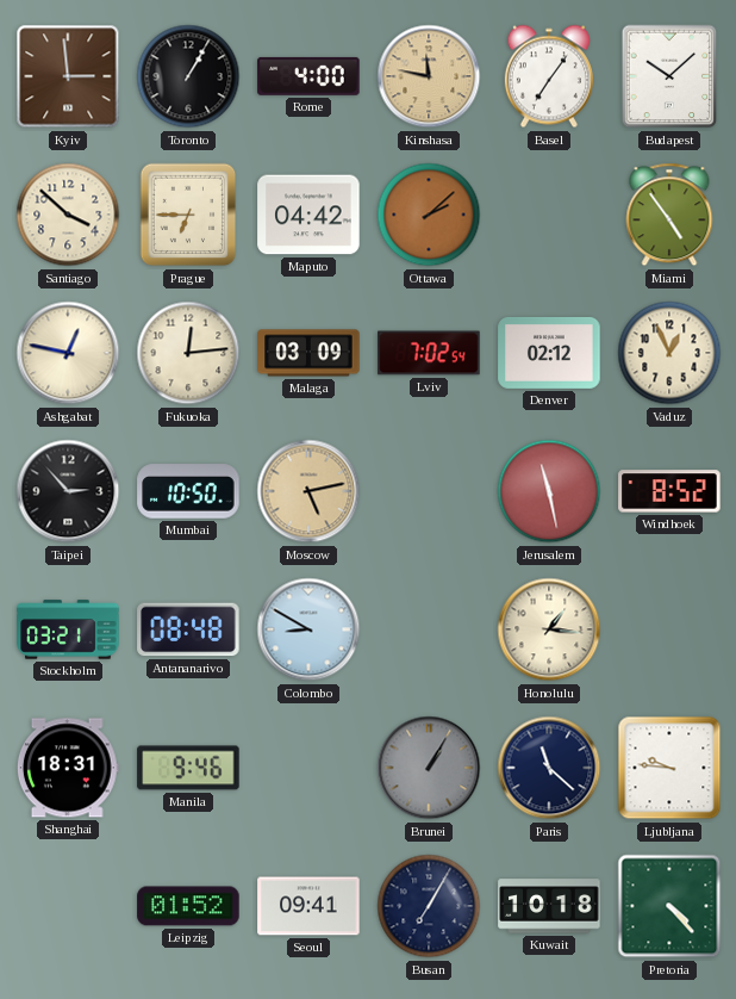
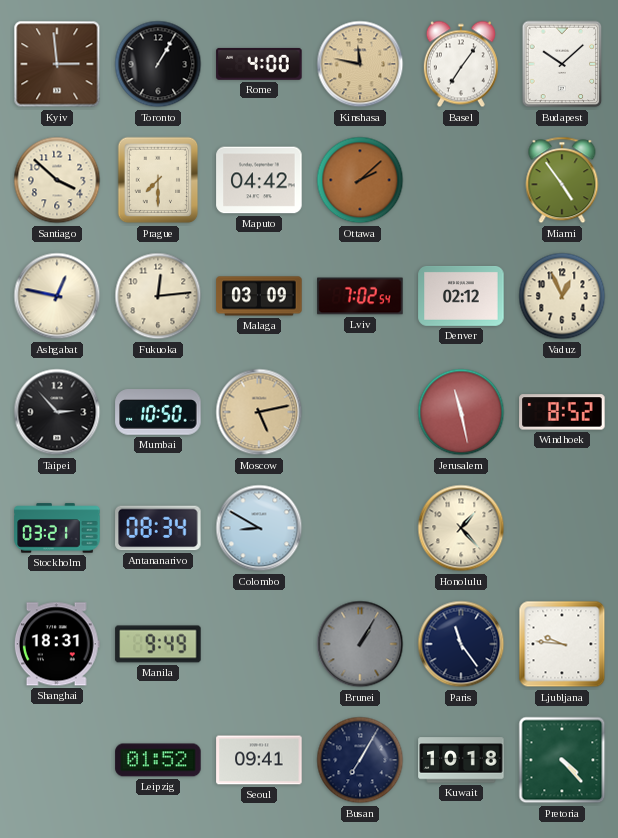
Prague: 6:45 -> 7:30
Antananarivo: 08:48 -> 08:34
Honolulu: 1:16 -> 1:23
Manila: 9:46 -> 9:49
Paris: 11:22 -> 11:24
